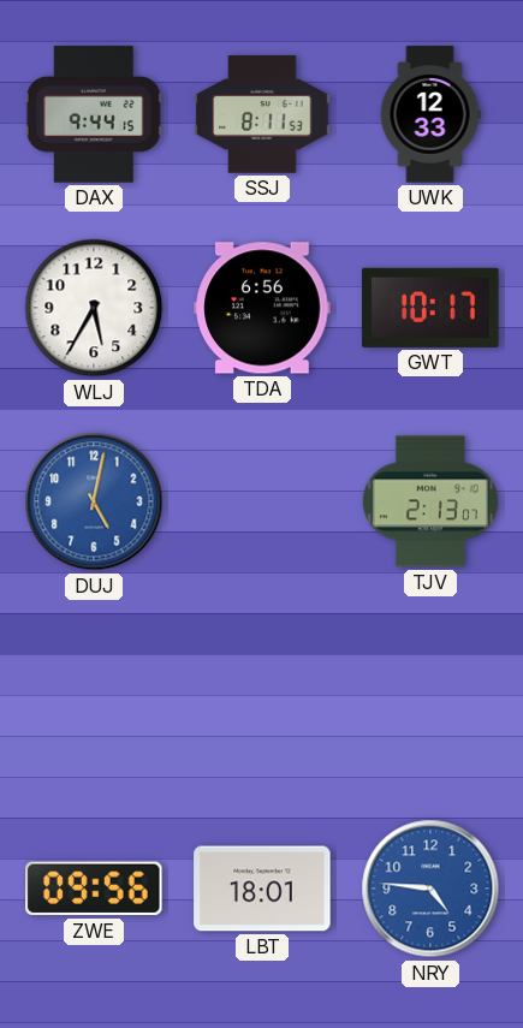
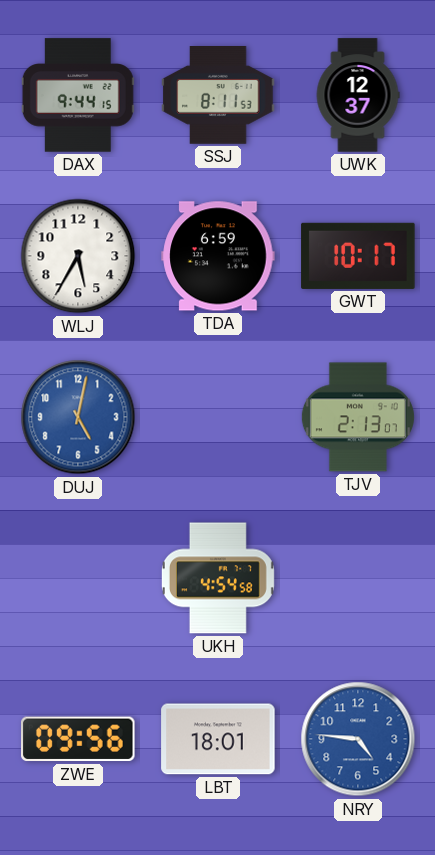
UWK: 12:33 -> 12:37
TDA: 6:56 -> 6:59
UKH: none -> 4:54
